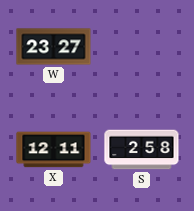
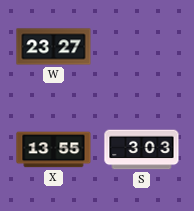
X: 12:11 -> 13:55
S: 2:58 -> 3:03
